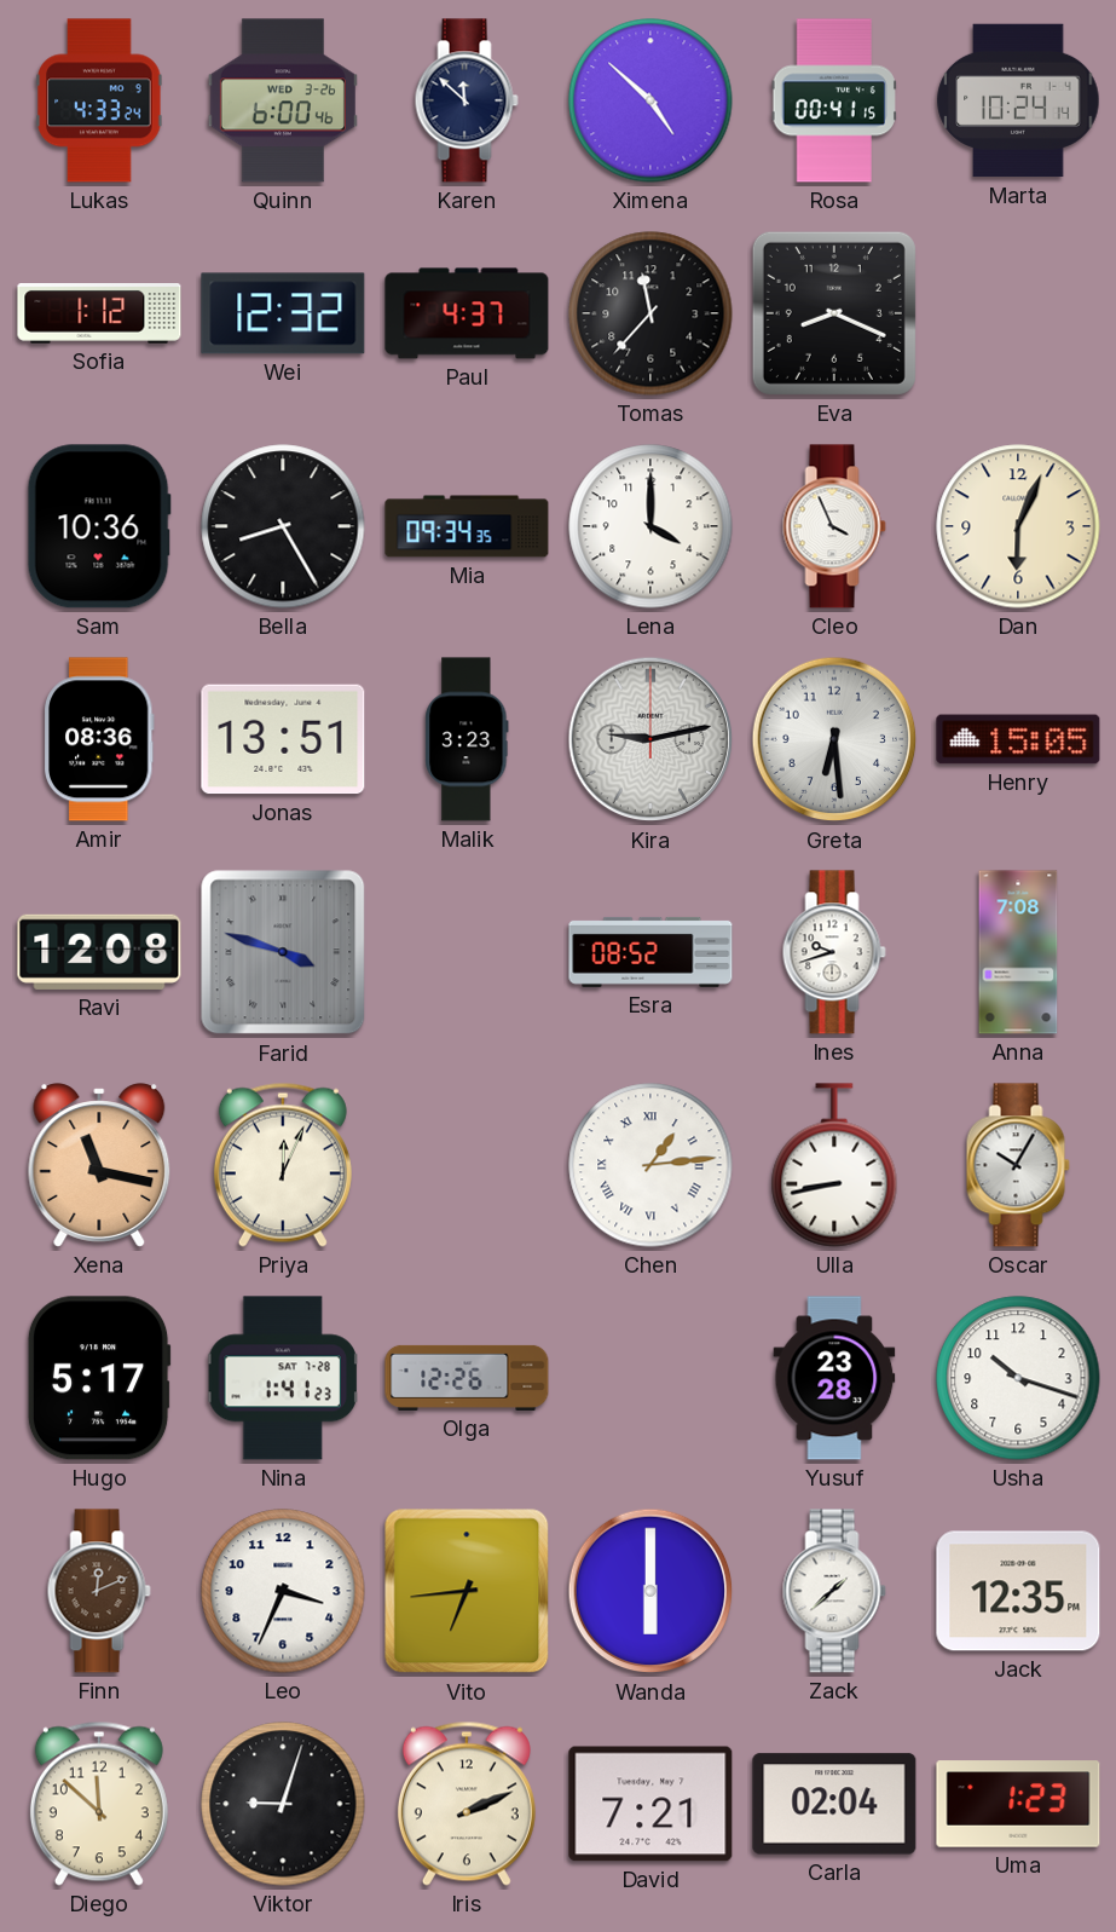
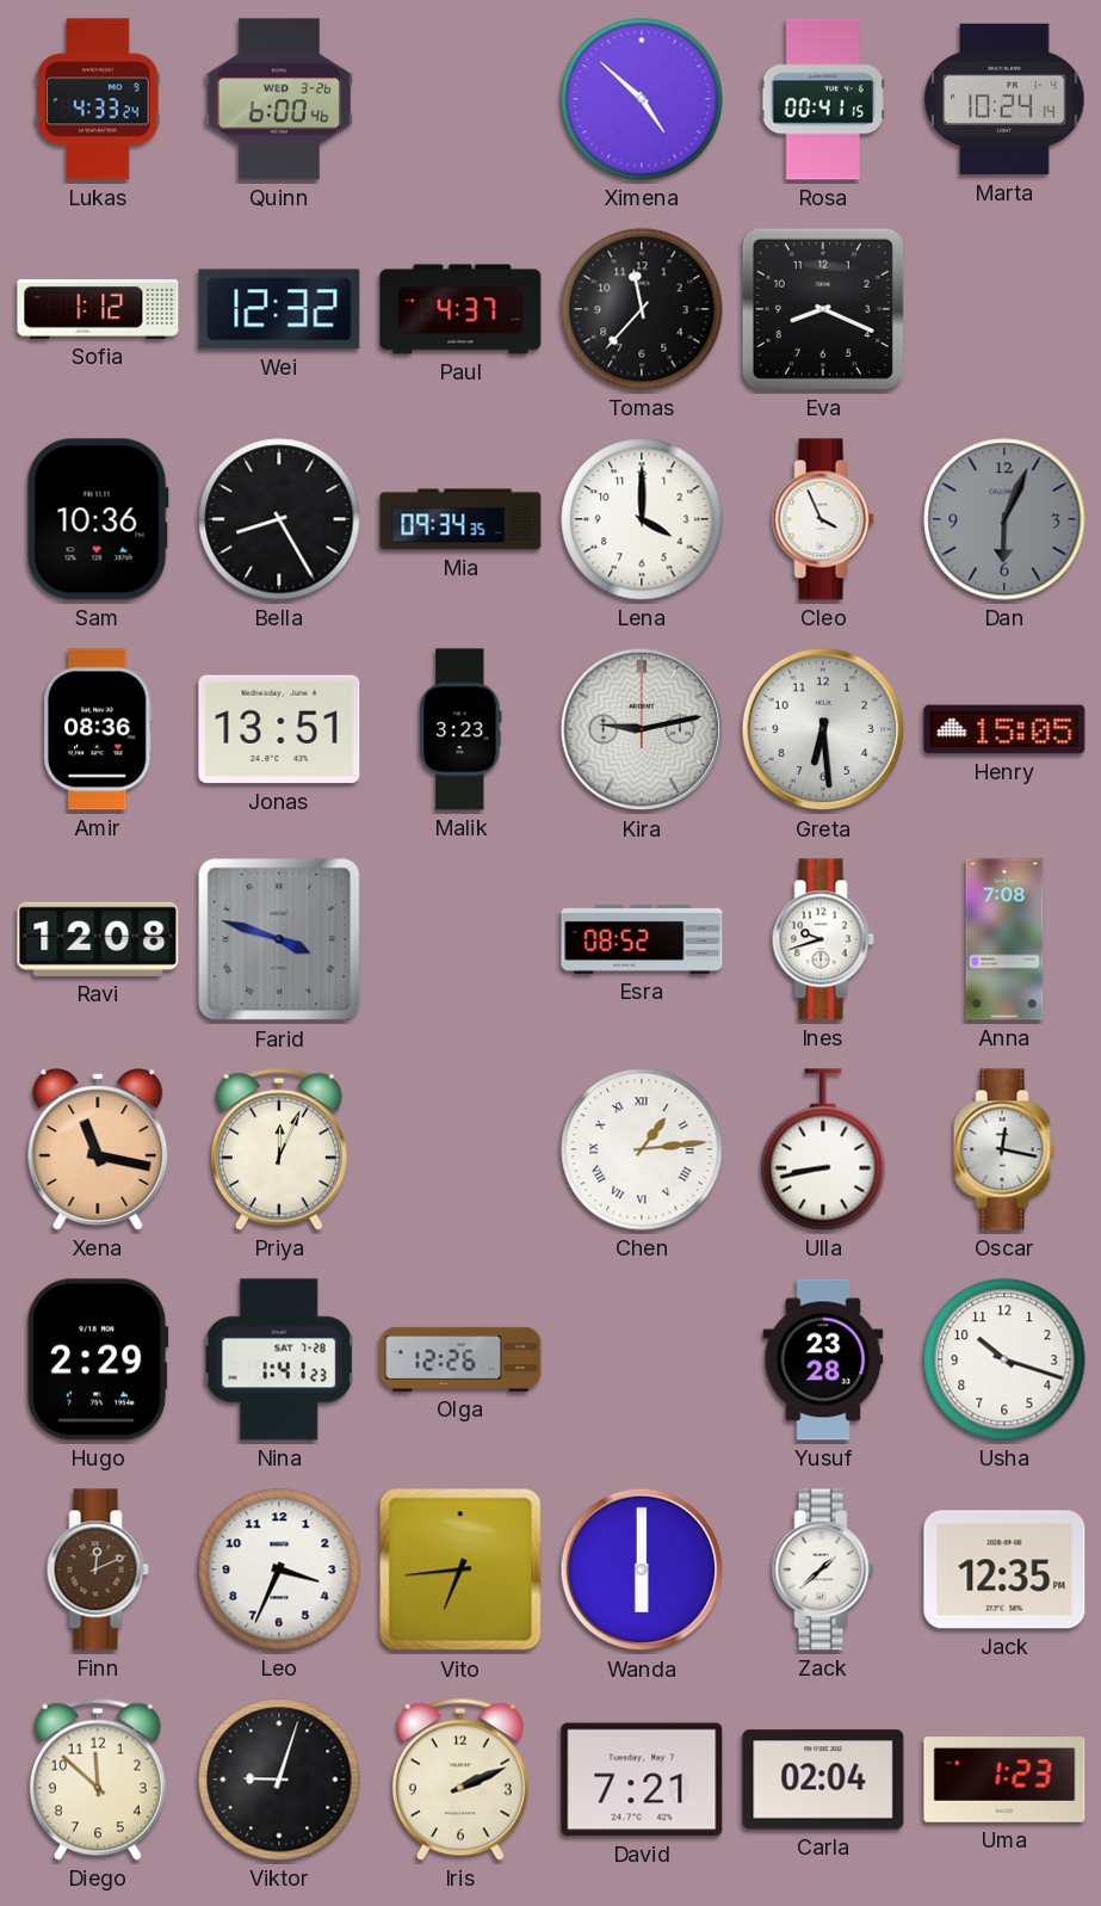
Karen: 11:52 -> none
Dan dial: cream -> grey
Oscar: 10:05 -> 12:17
Hugo: 5:17 -> 2:29
